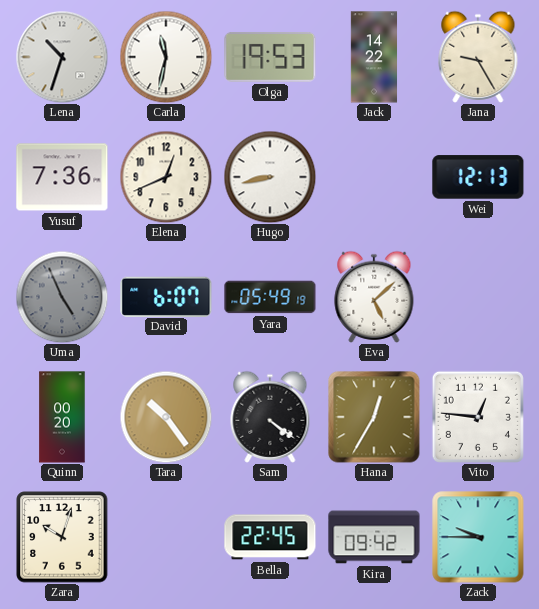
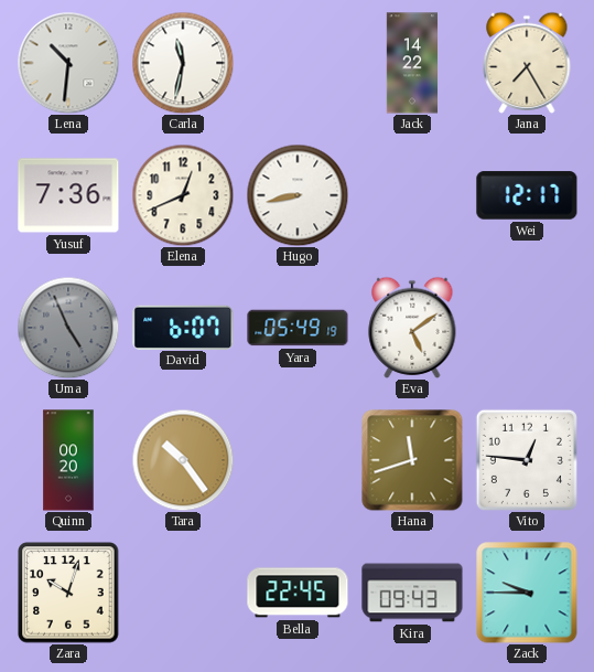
Lena: 10:33 -> 10:31
Olga: 19:53 -> none
Jana: 9:25 -> 7:25
Wei: 12:13 -> 12:17
Eva: 5:08 -> 5:09
Sam: 4:21 -> none
Hana: 12:35 -> 11:42
Kira: 09:42 -> 09:43
